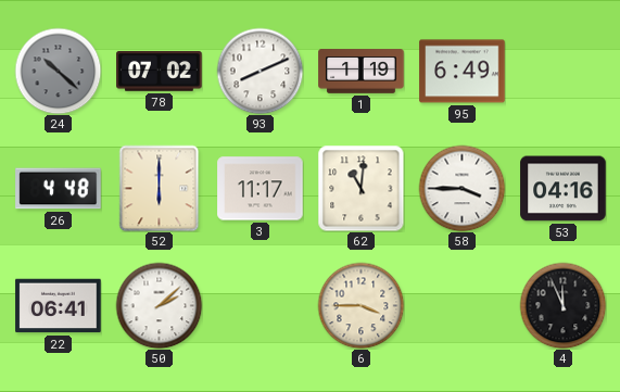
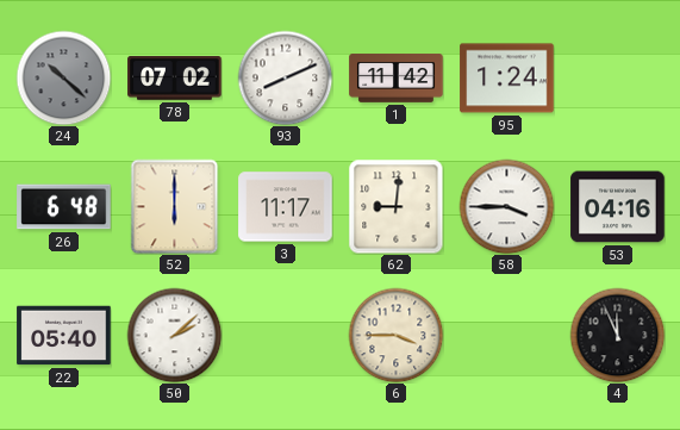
1: 1:19 -> 11:42
95: 6:49 -> 1:24
26: 4:48 -> 6:48
62: 11:01 -> 9:01
22: 06:41 -> 05:40
